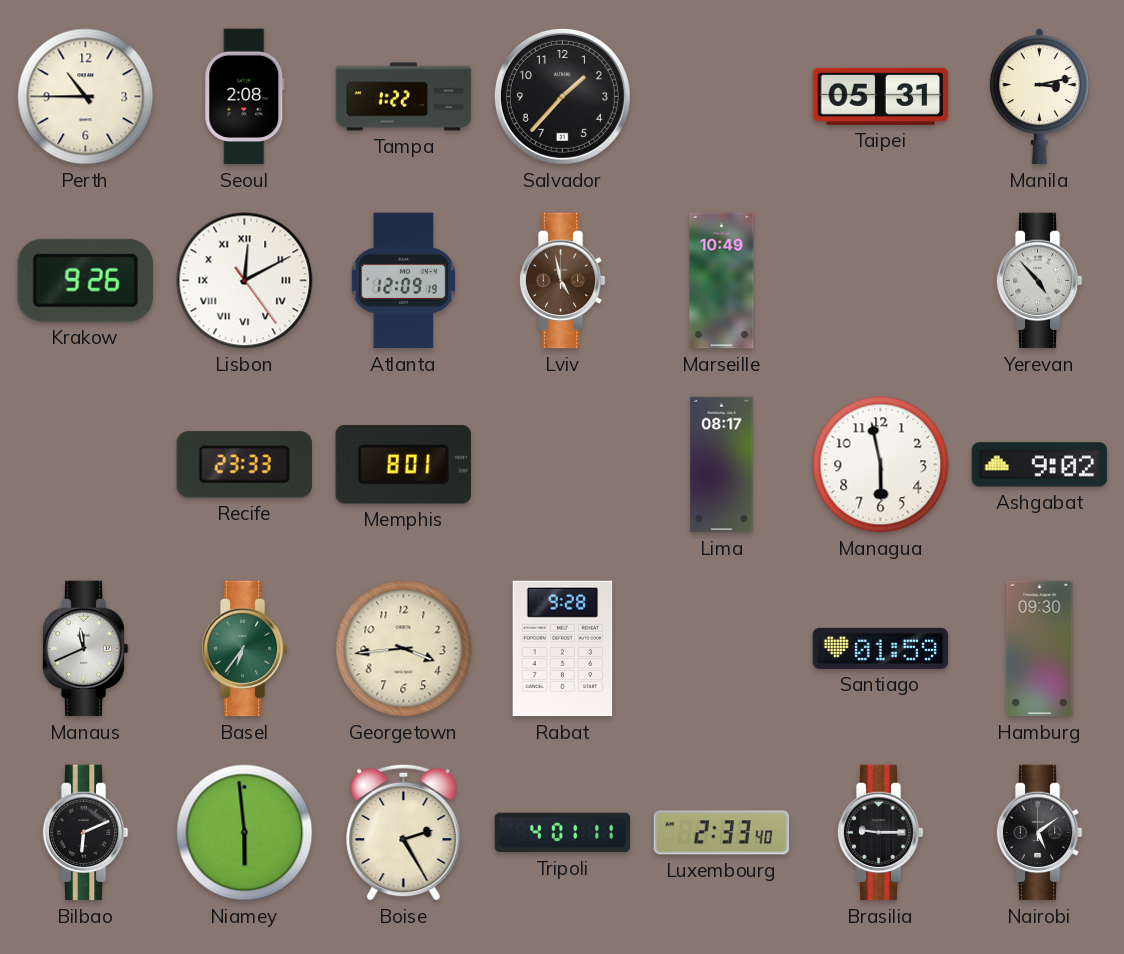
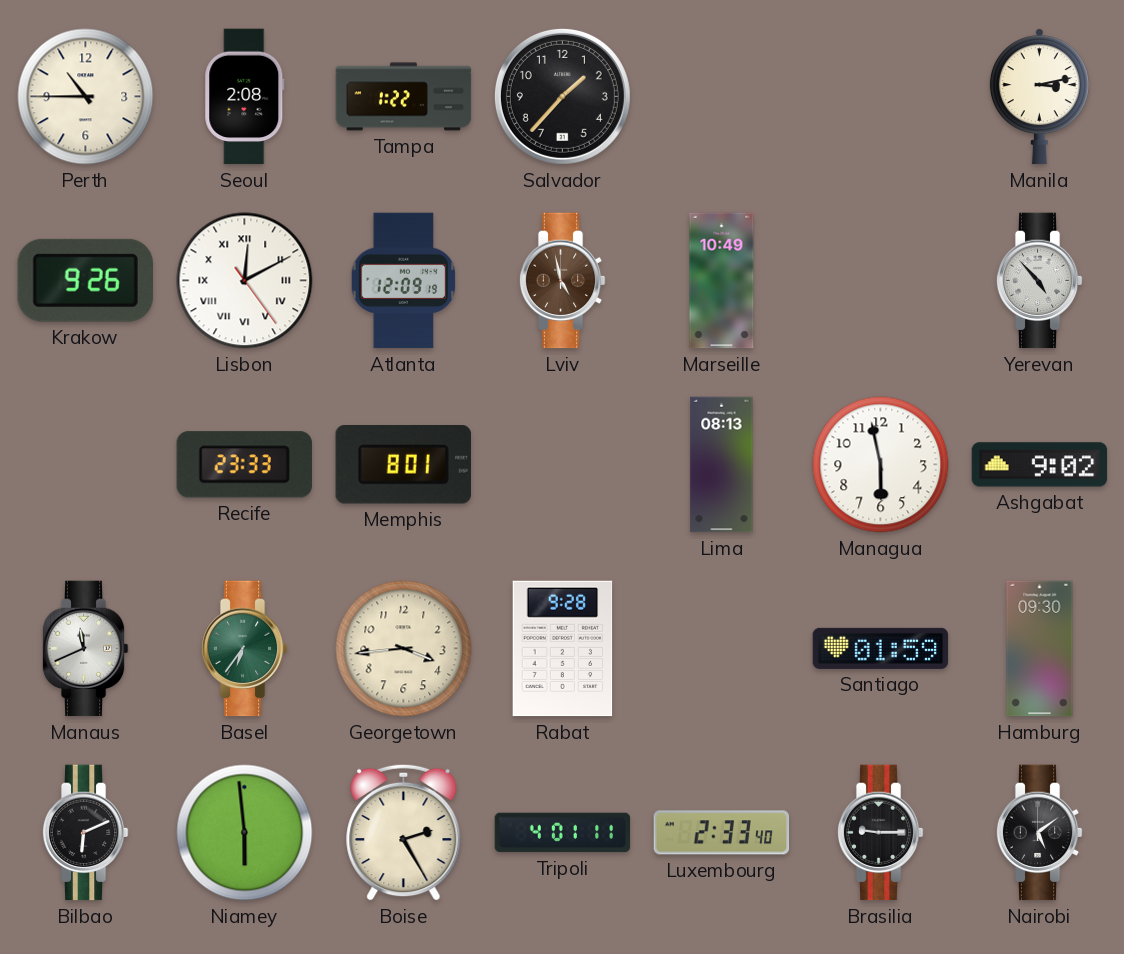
Taipei: 05:31 -> none
Lima: 08:17 -> 08:13
